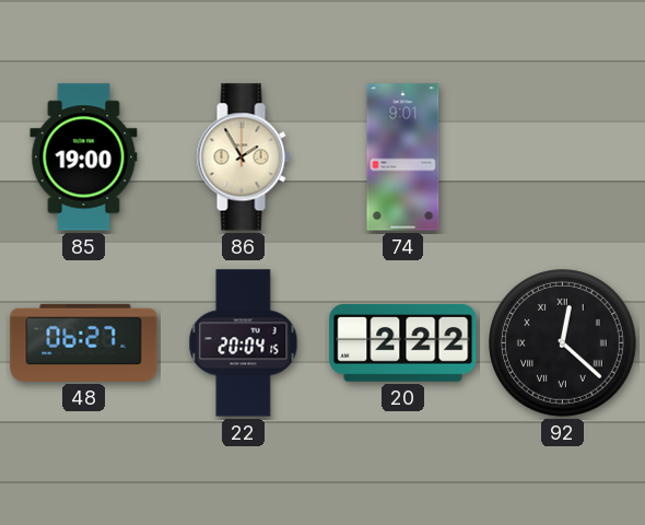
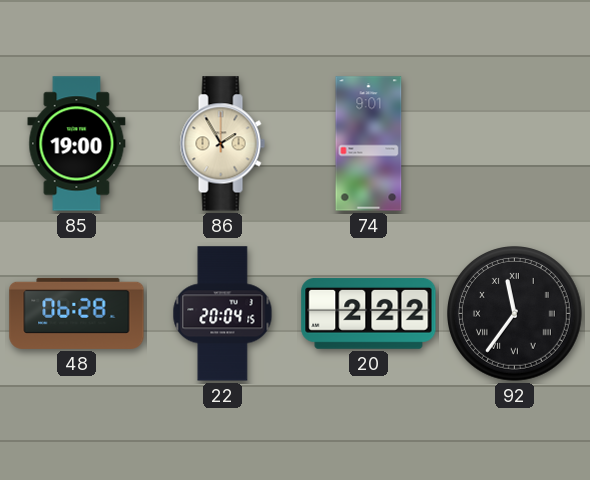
48: 06:27 -> 06:28
92: 12:22 -> 11:36
